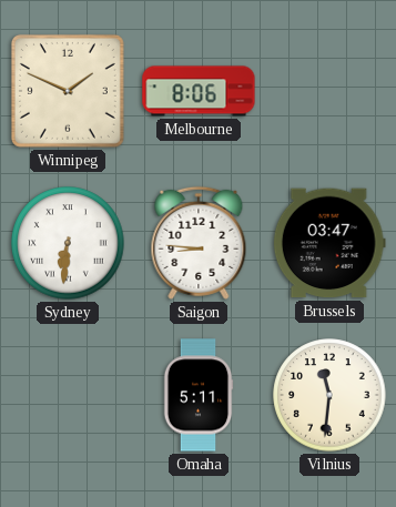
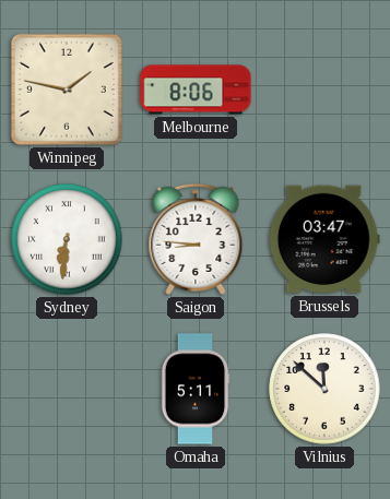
Winnipeg: 1:49 -> 1:47
Vilnius: 11:31 -> 11:52
